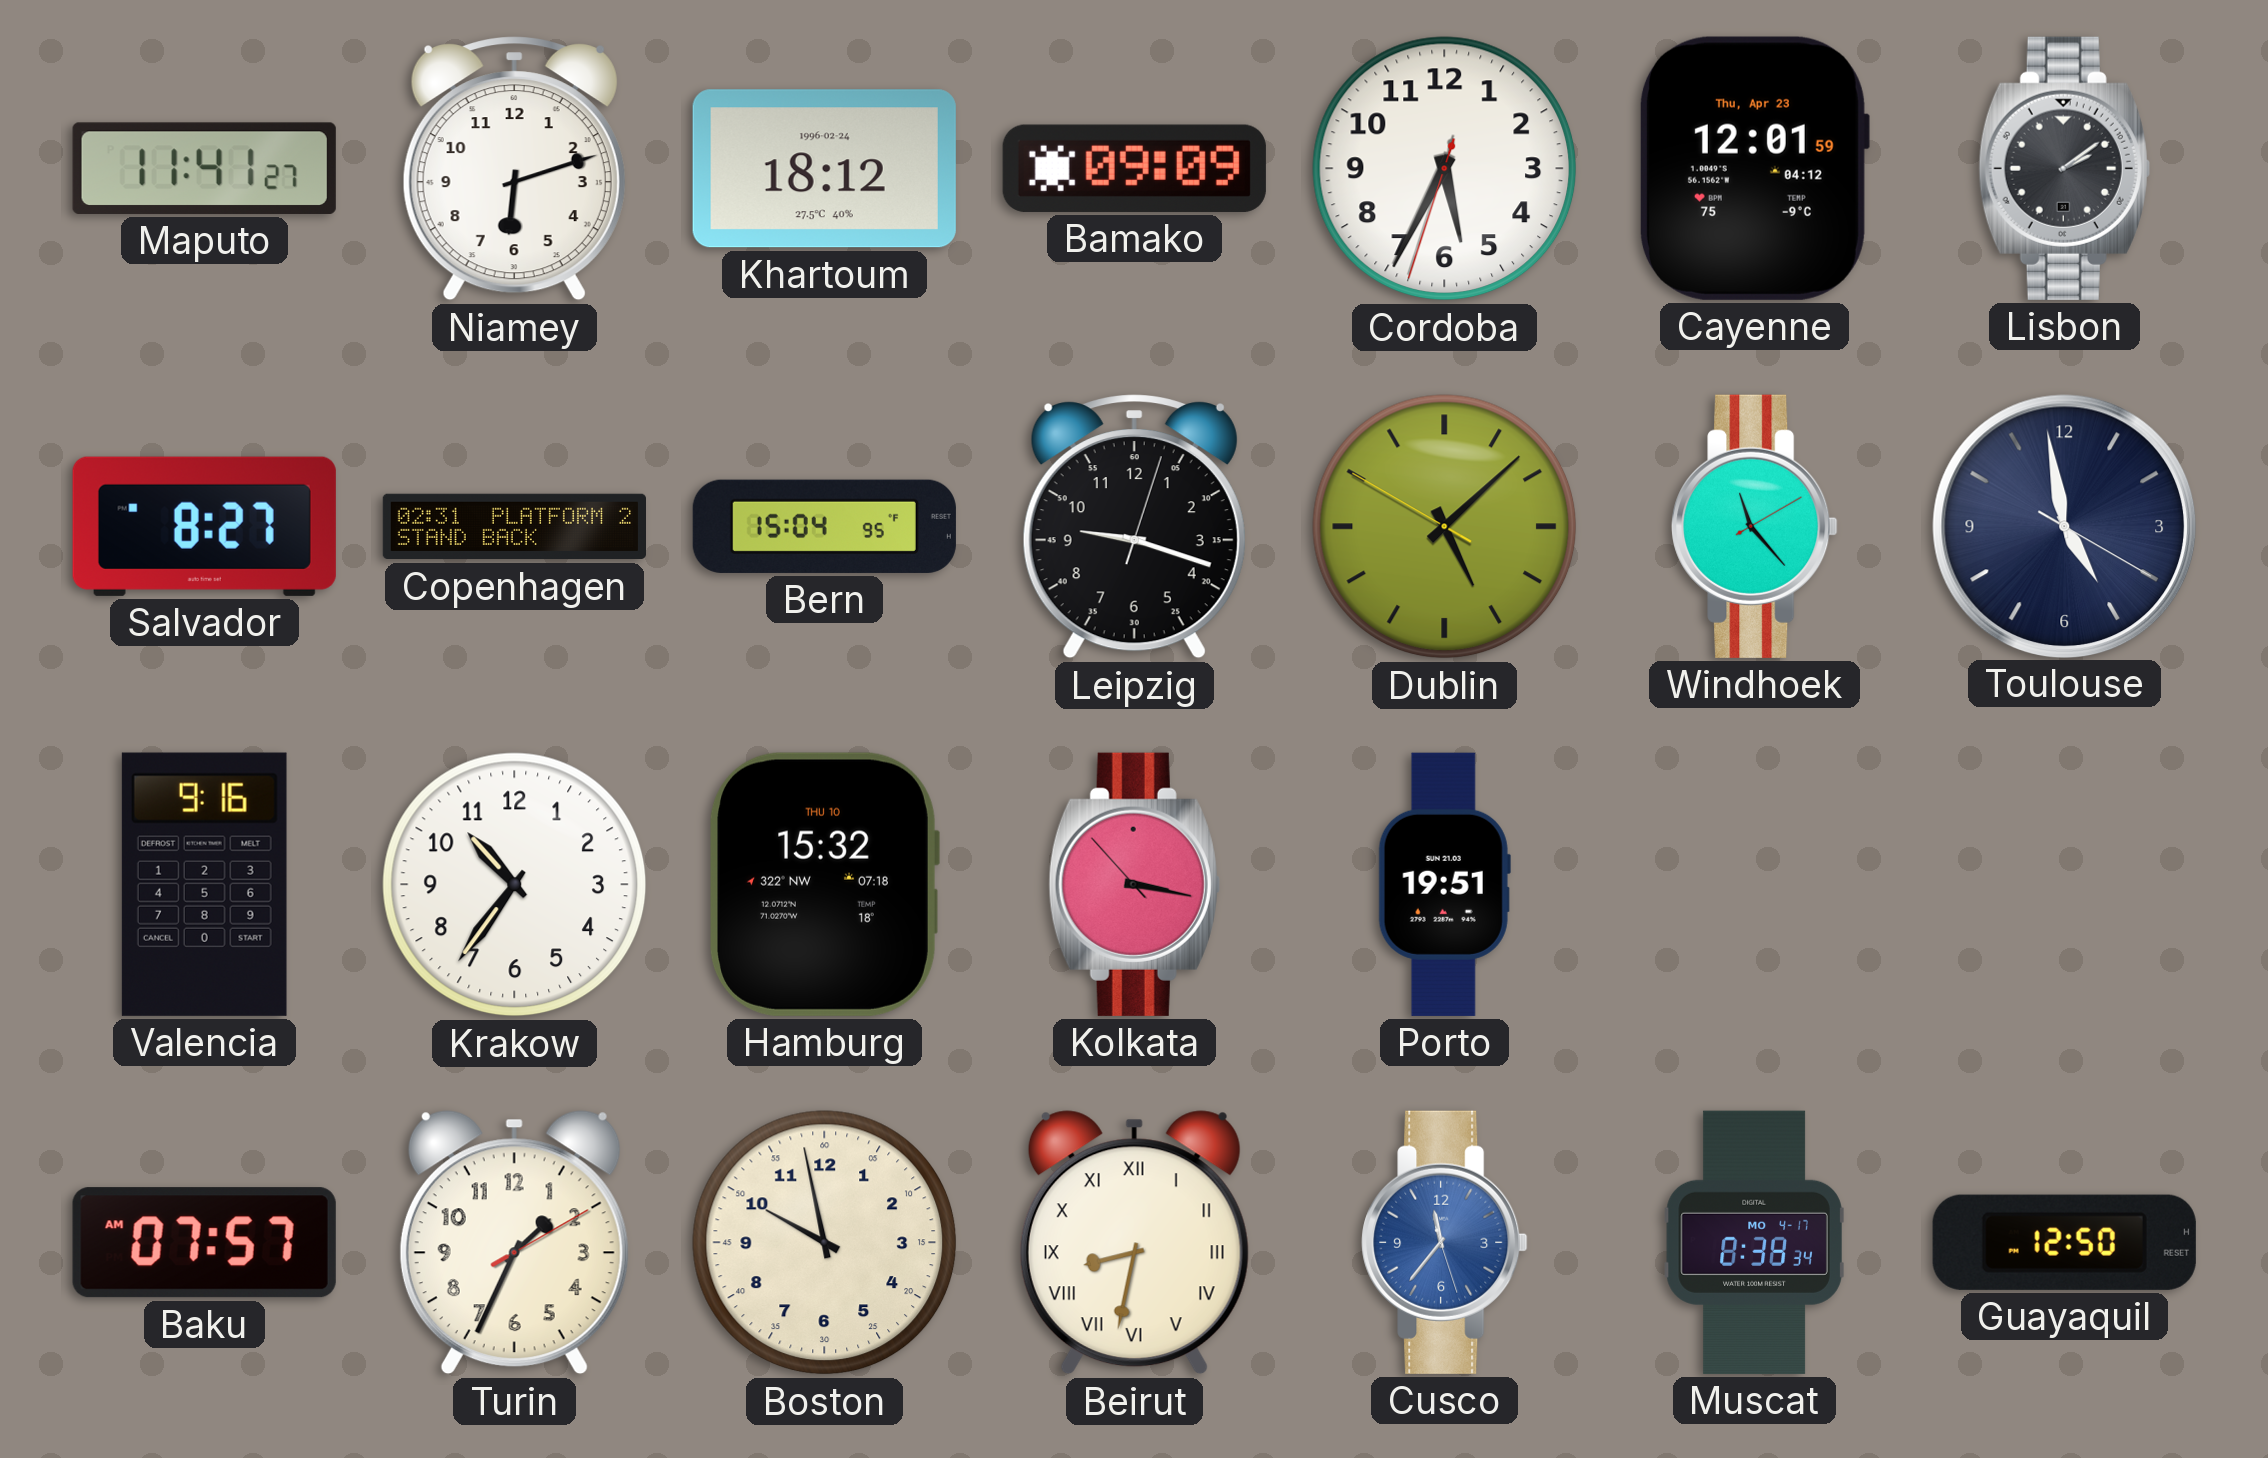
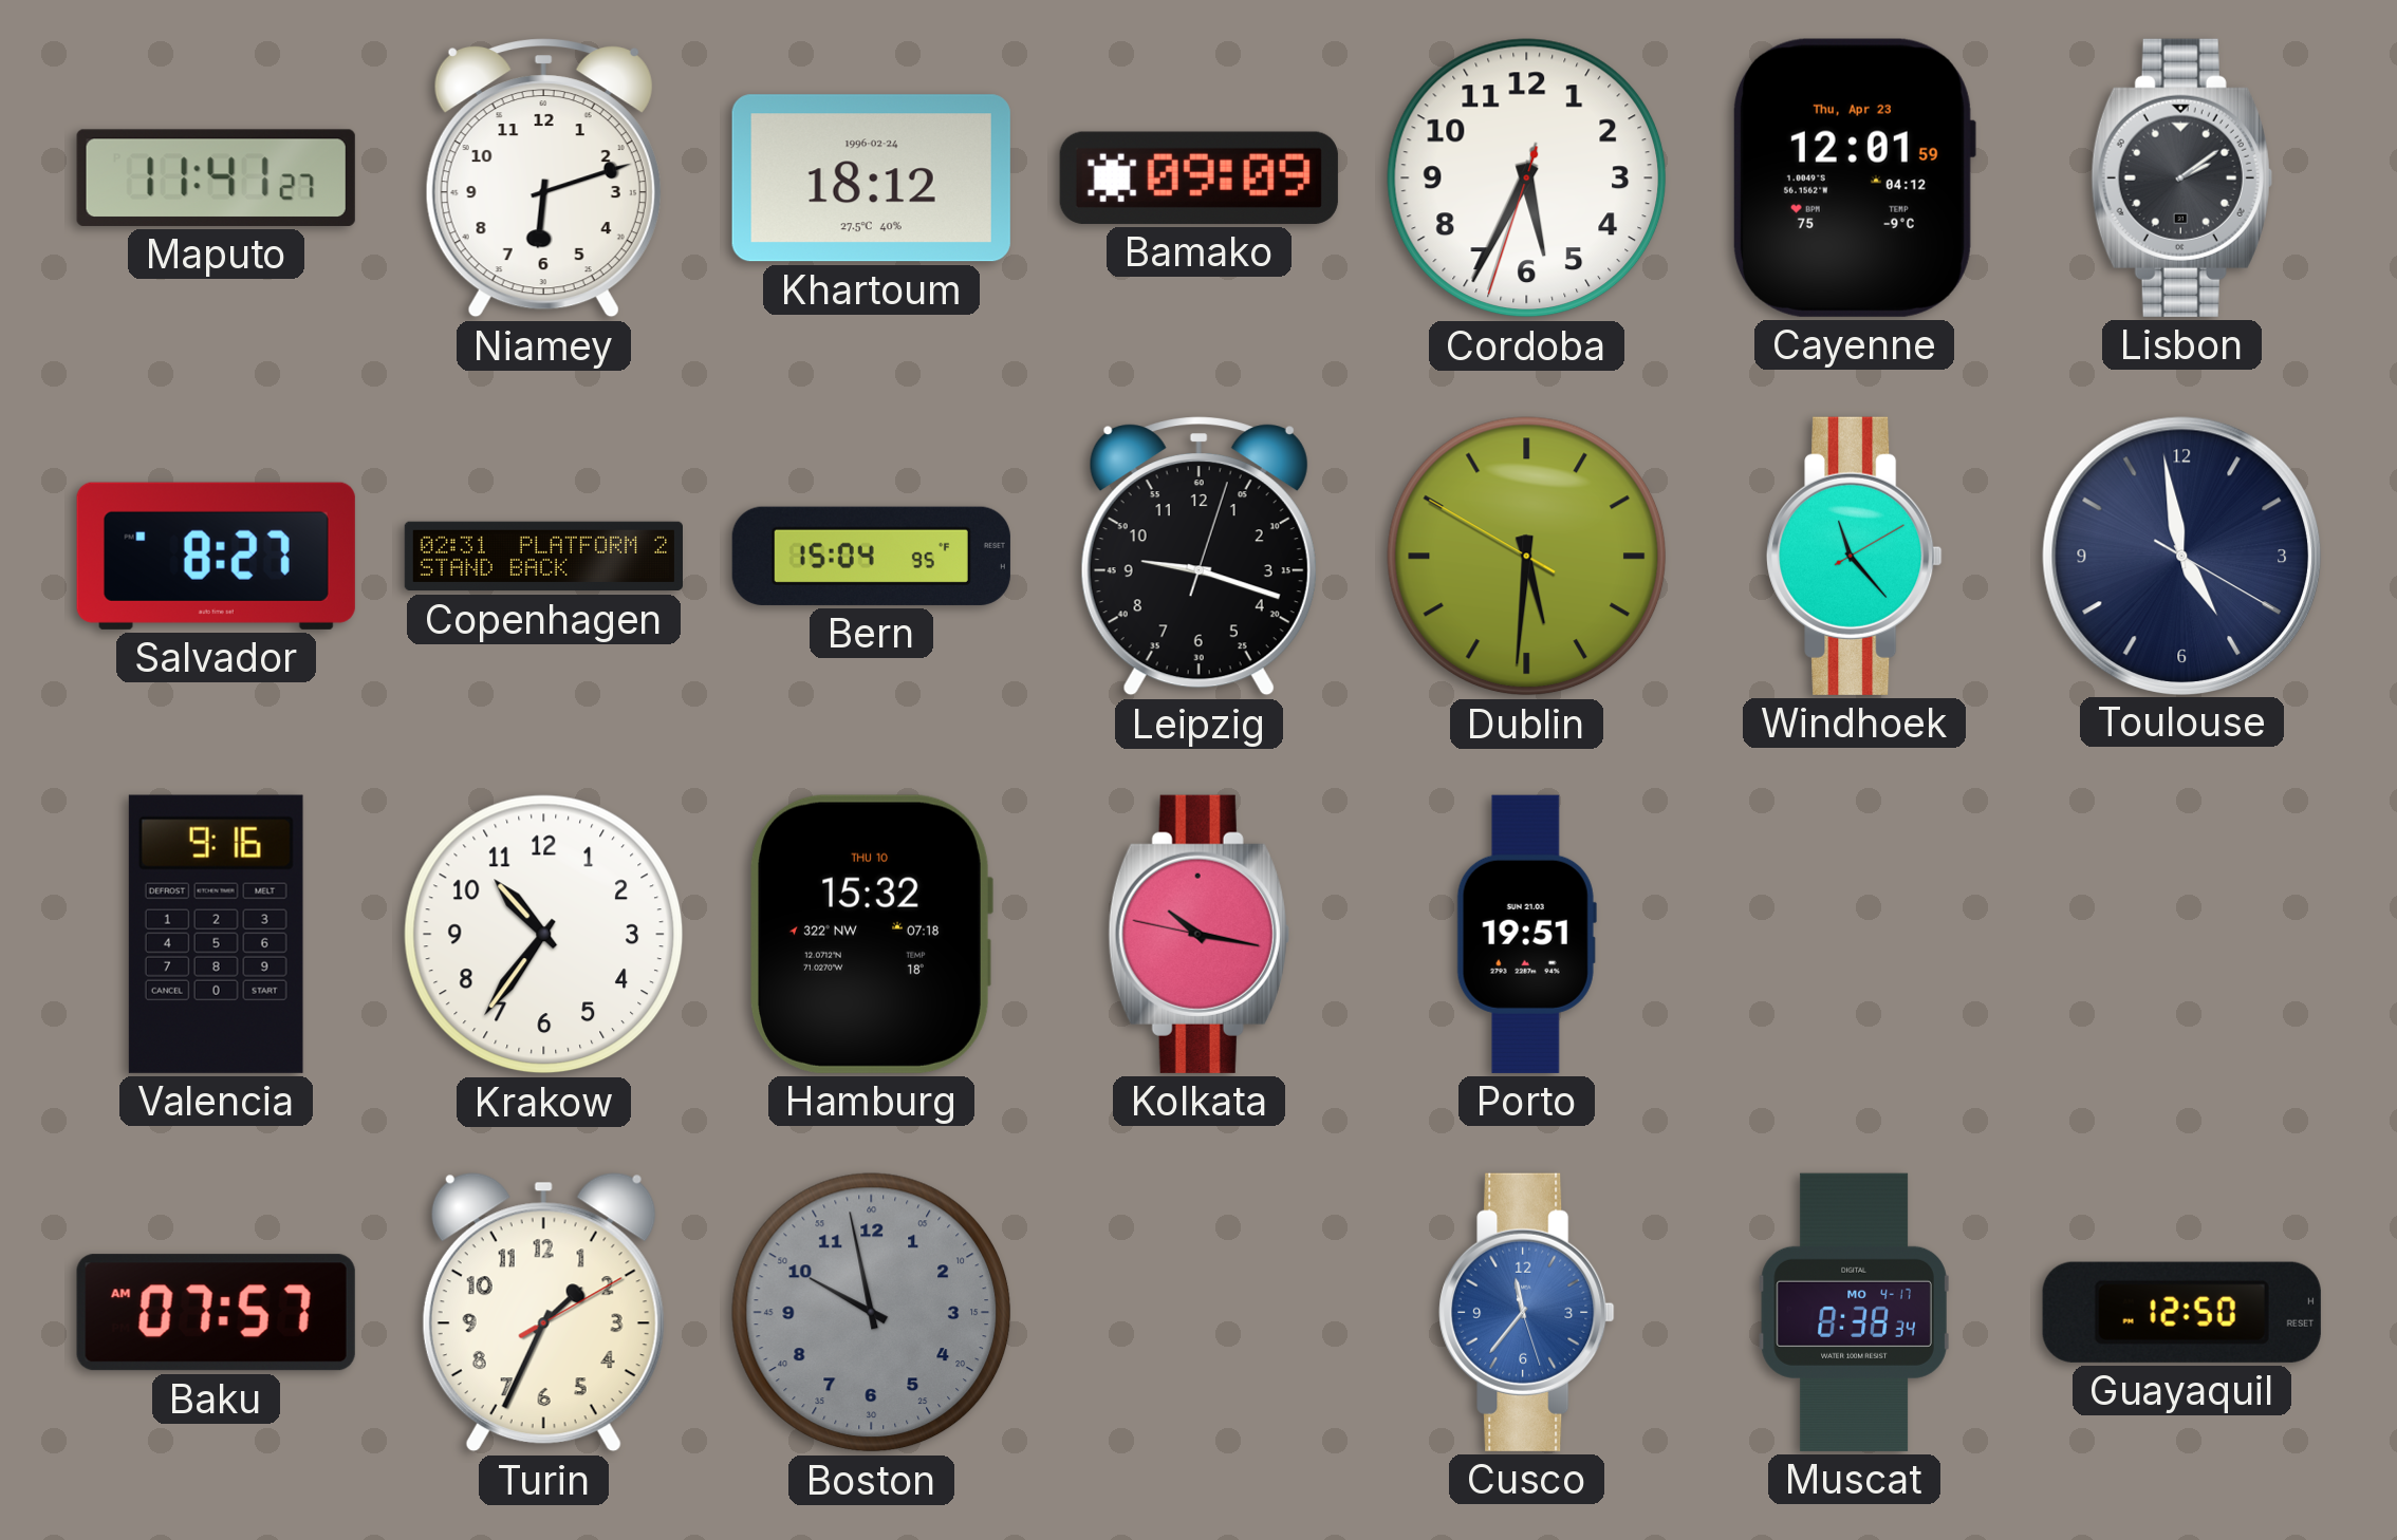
Dublin: 5:07 -> 5:30
Kolkata: 3:16 -> 10:16
Boston dial: cream -> grey
Beirut: 8:32 -> none
